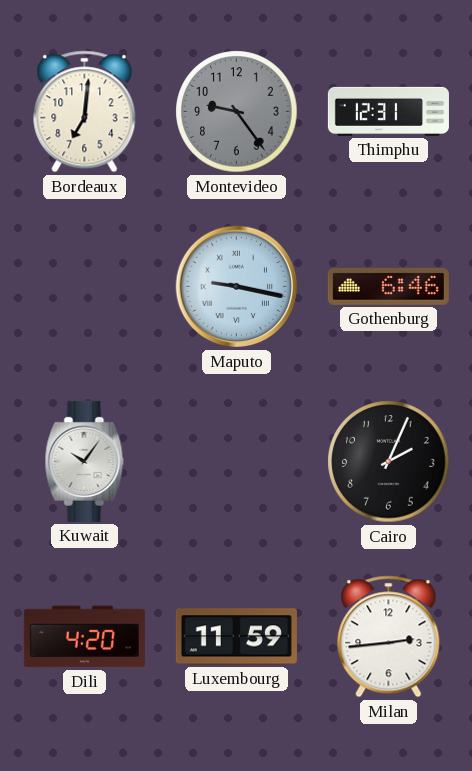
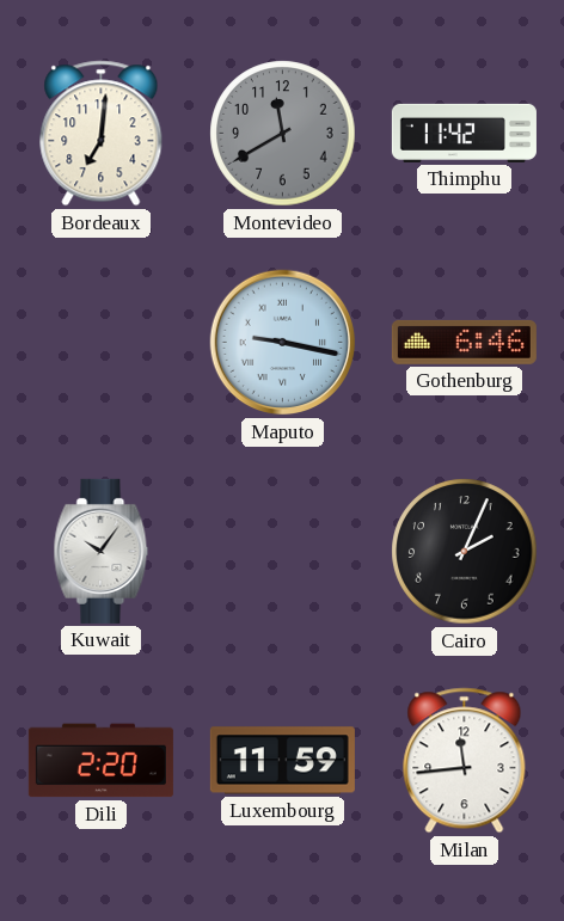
Montevideo: 9:24 -> 11:40
Thimphu: 12:31 -> 11:42
Dili: 4:20 -> 2:20
Milan: 2:44 -> 11:44
